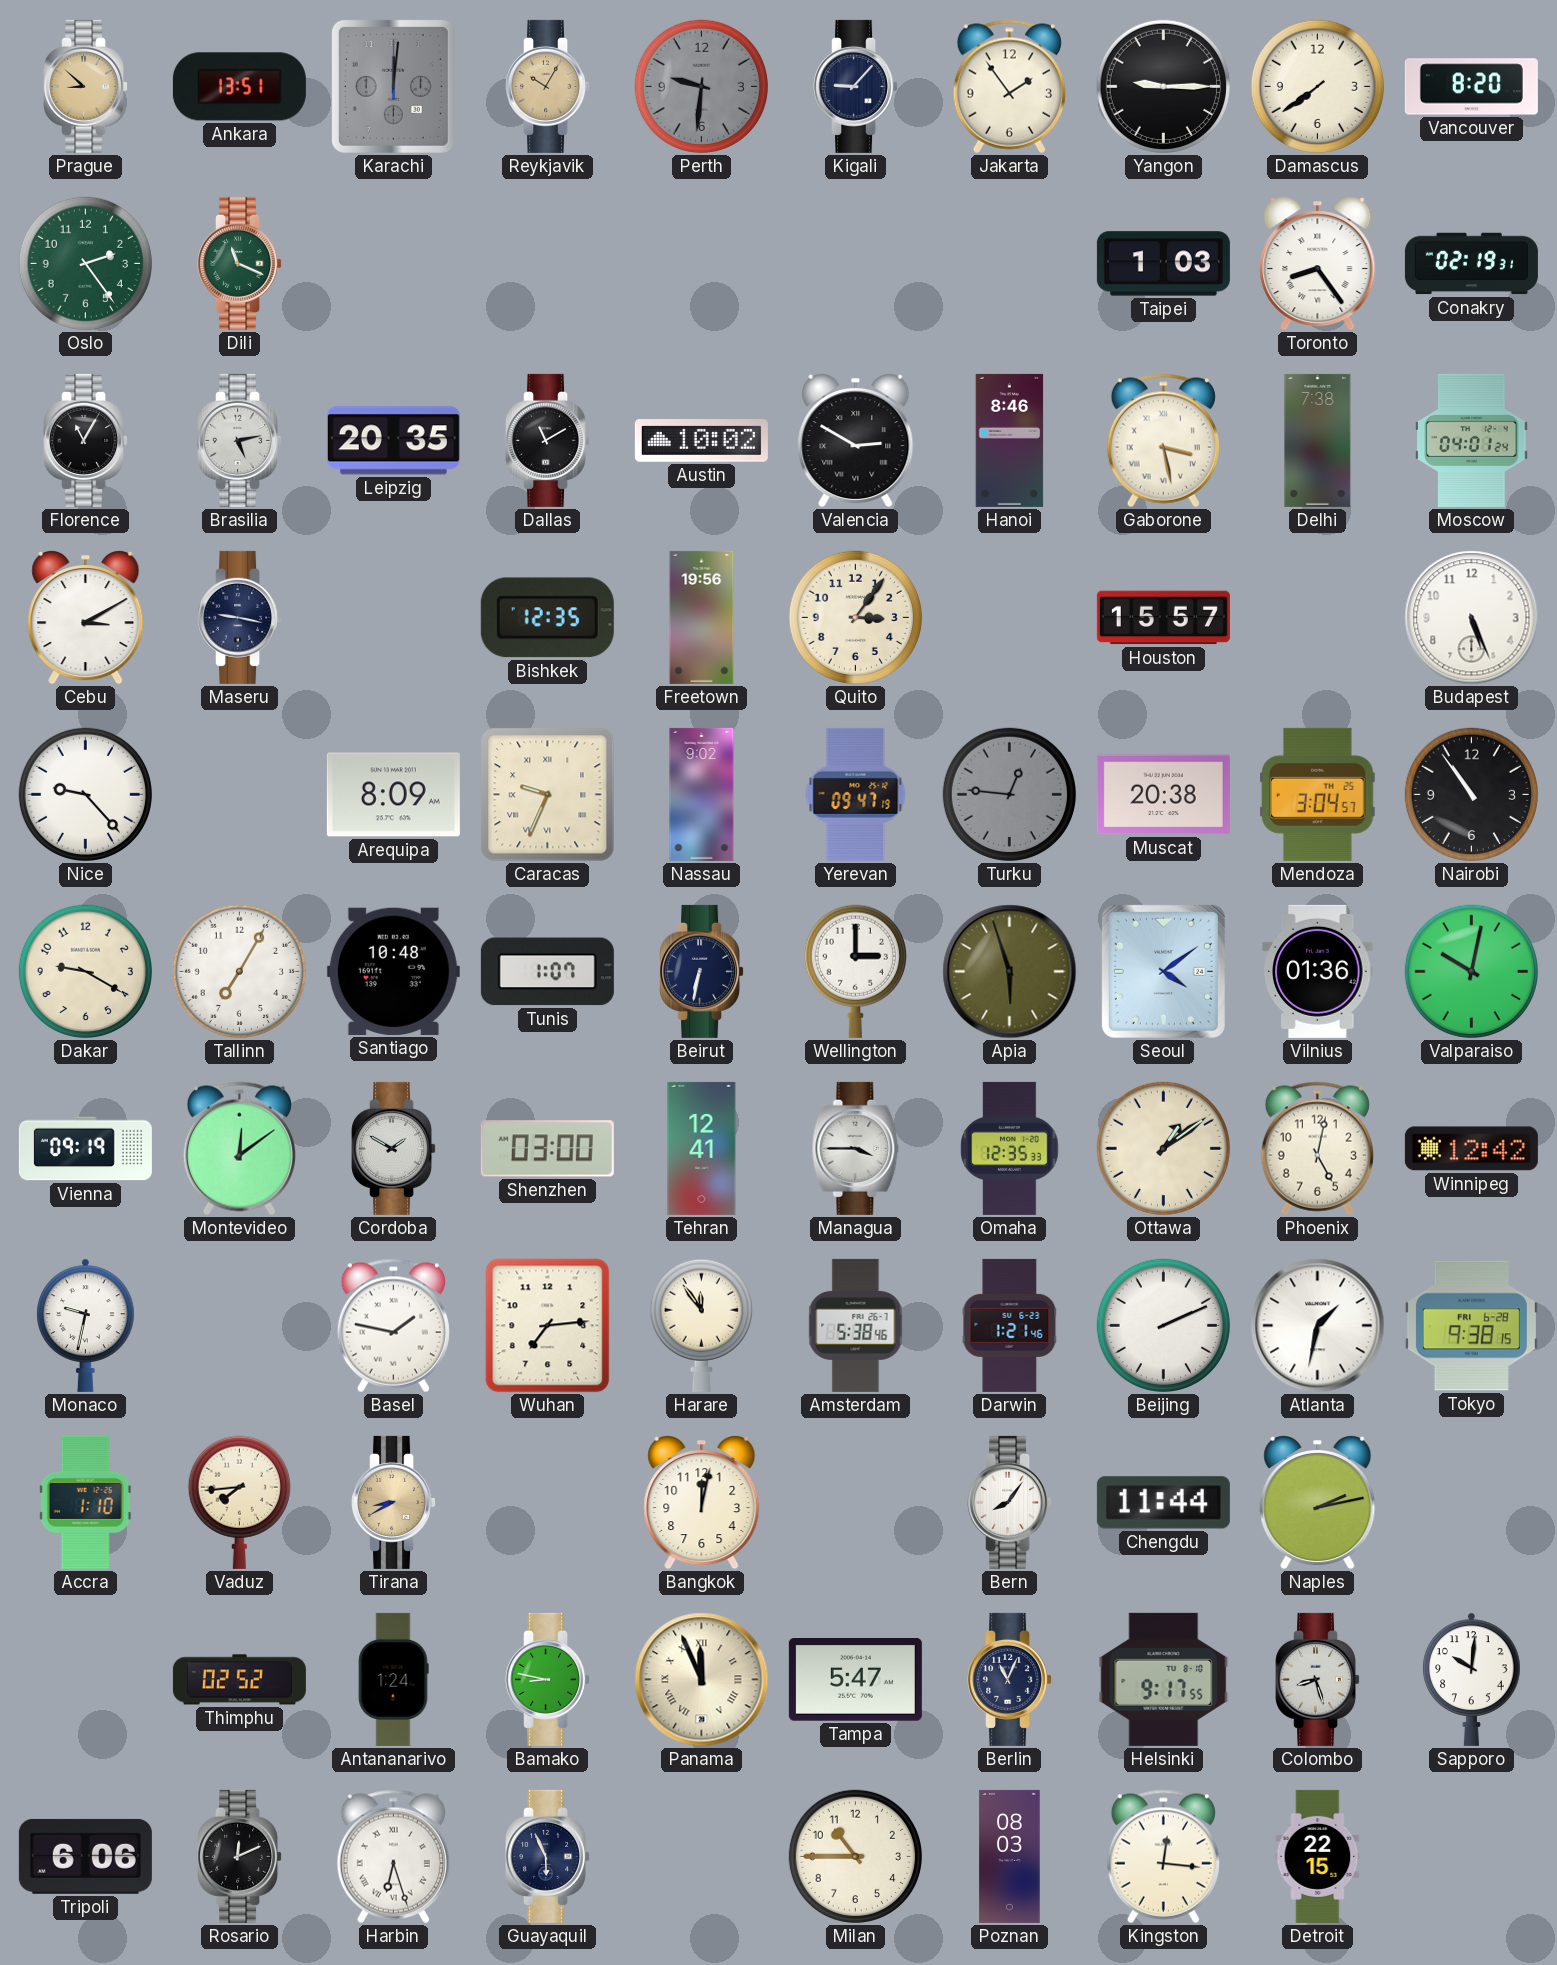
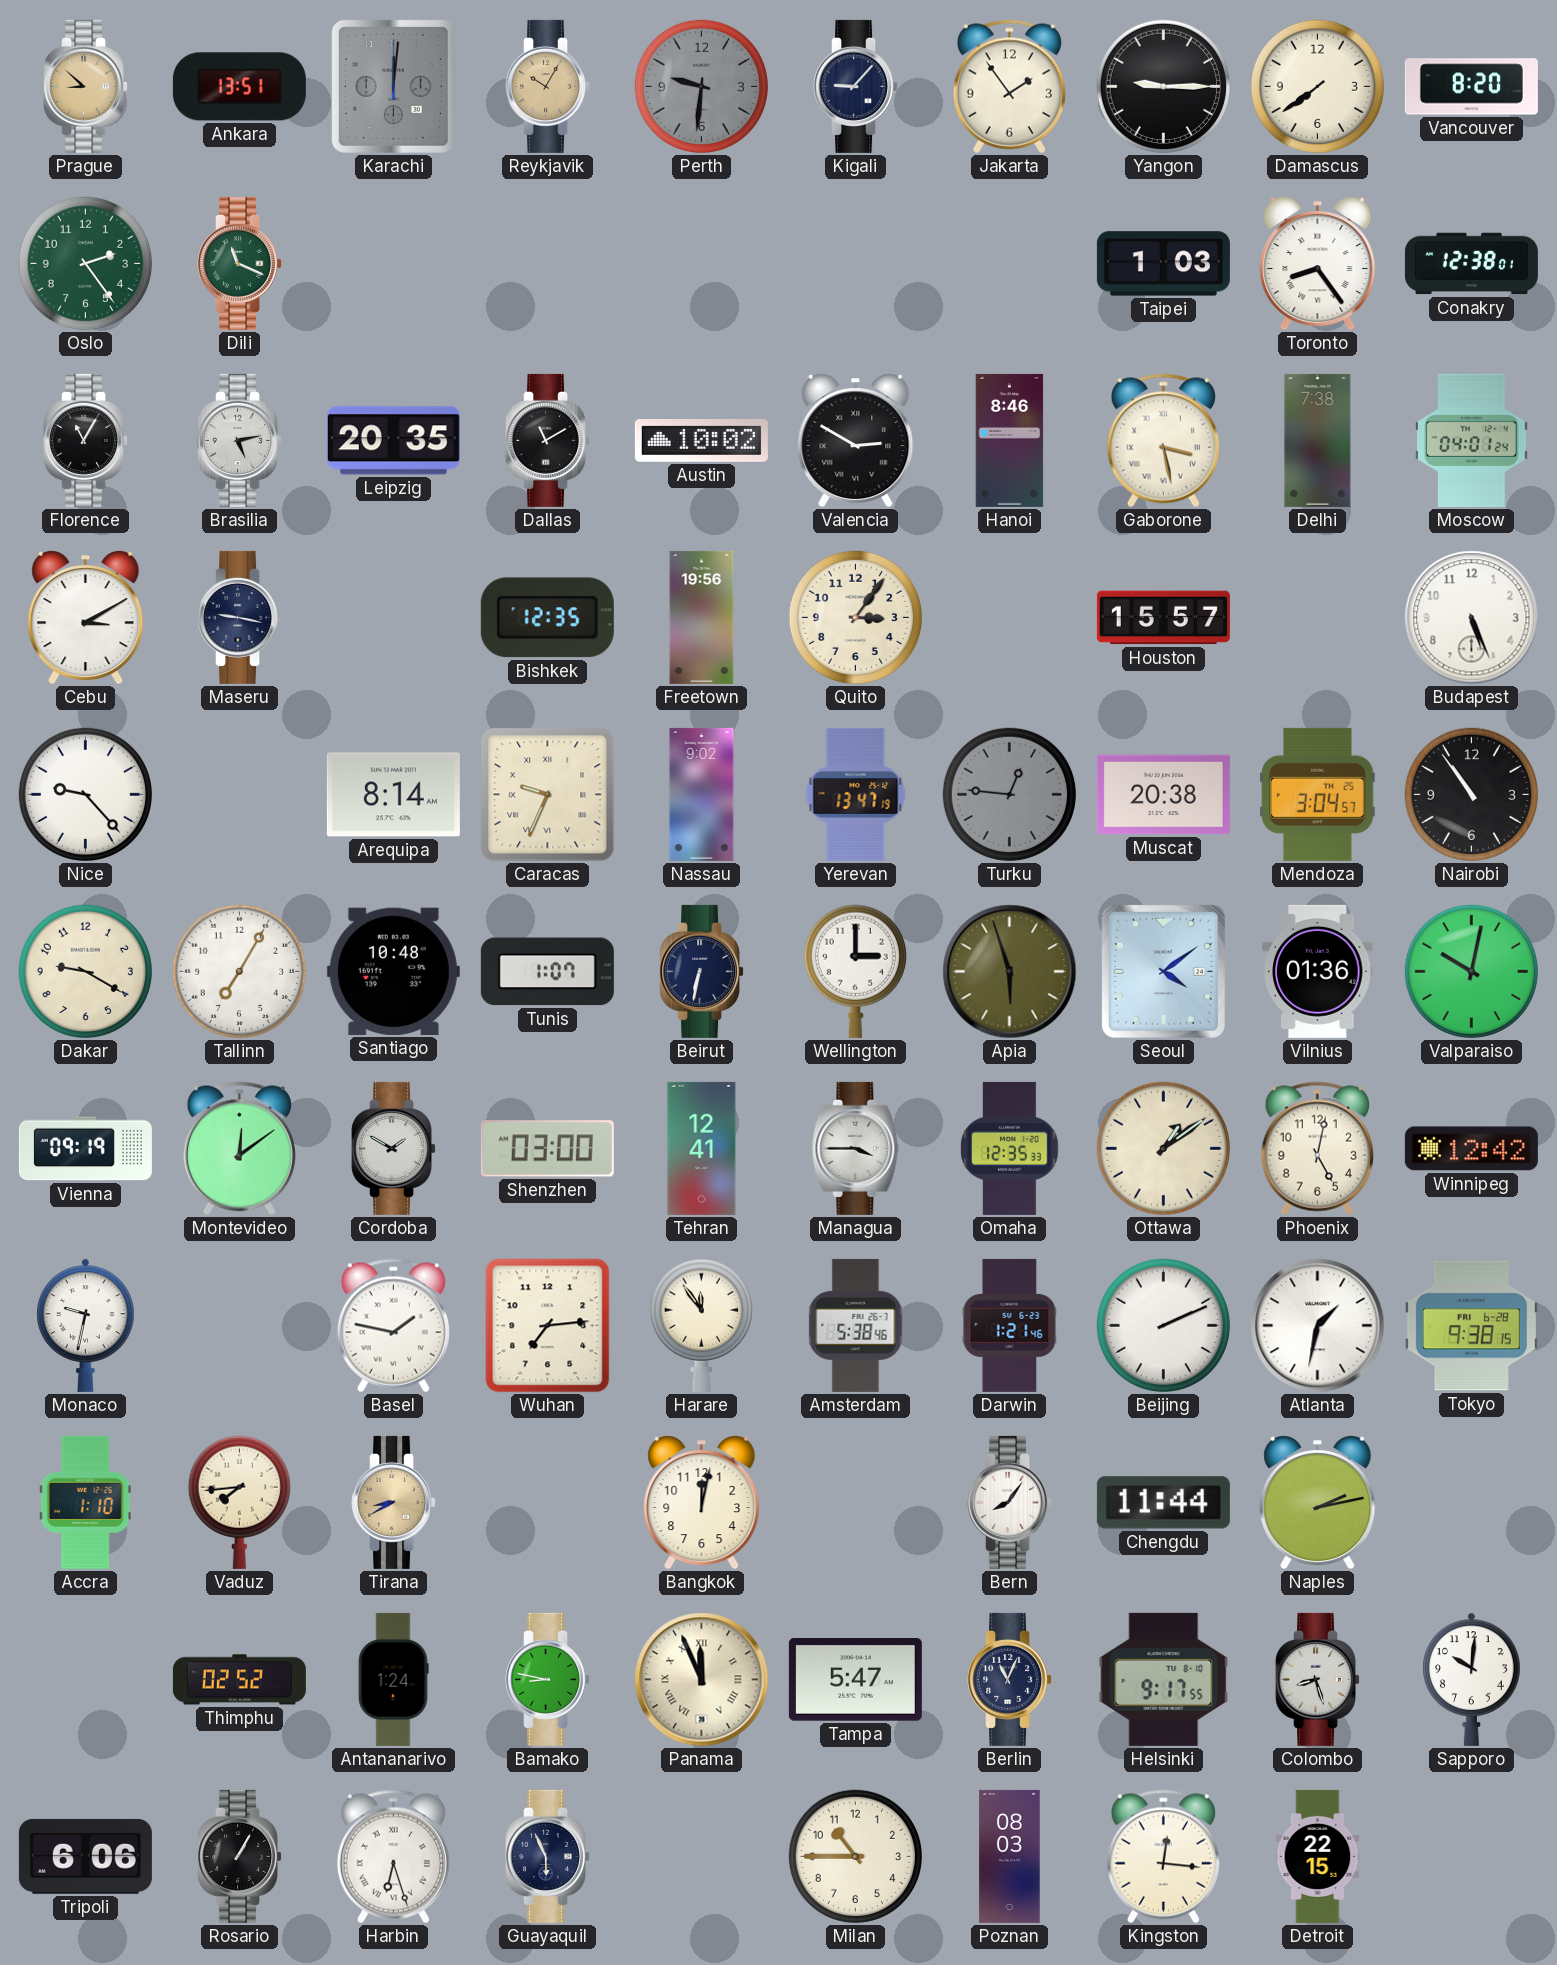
Conakry: 02:19 -> 12:38
Arequipa: 8:09 -> 8:14
Yerevan: 09:47 -> 13:47
Rosario: 12:11 -> 1:05
